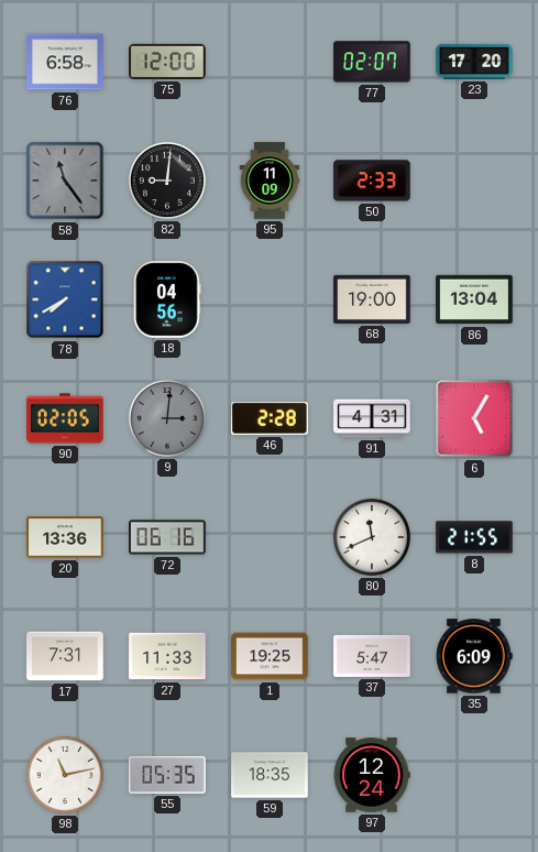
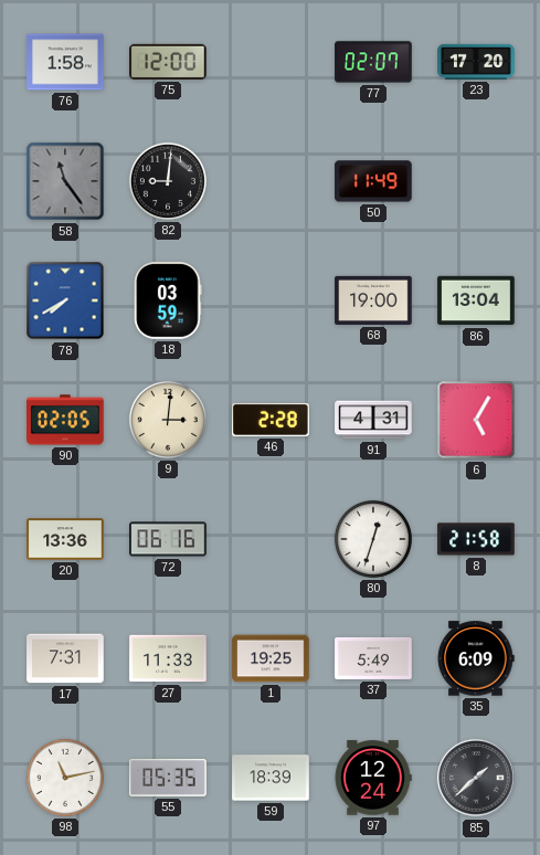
76: 6:58 -> 1:58
95: 11:09 -> none
50: 2:33 -> 11:49
18: 04:56 -> 03:59
9 dial: grey -> cream
80: 11:41 -> 12:33
8: 21:55 -> 21:58
37: 5:47 -> 5:49
59: 18:35 -> 18:39
85: none -> 1:38
